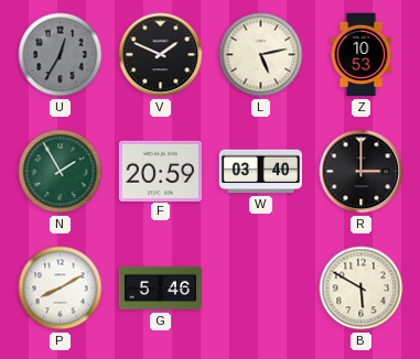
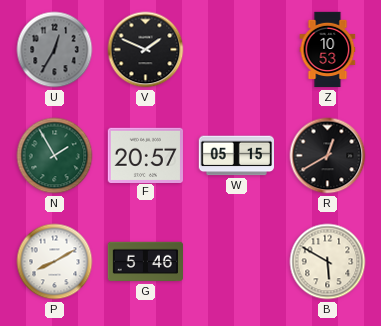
L: 5:13 -> none
F: 20:59 -> 20:57
W: 03:40 -> 05:15
R: 3:00 -> 12:40
